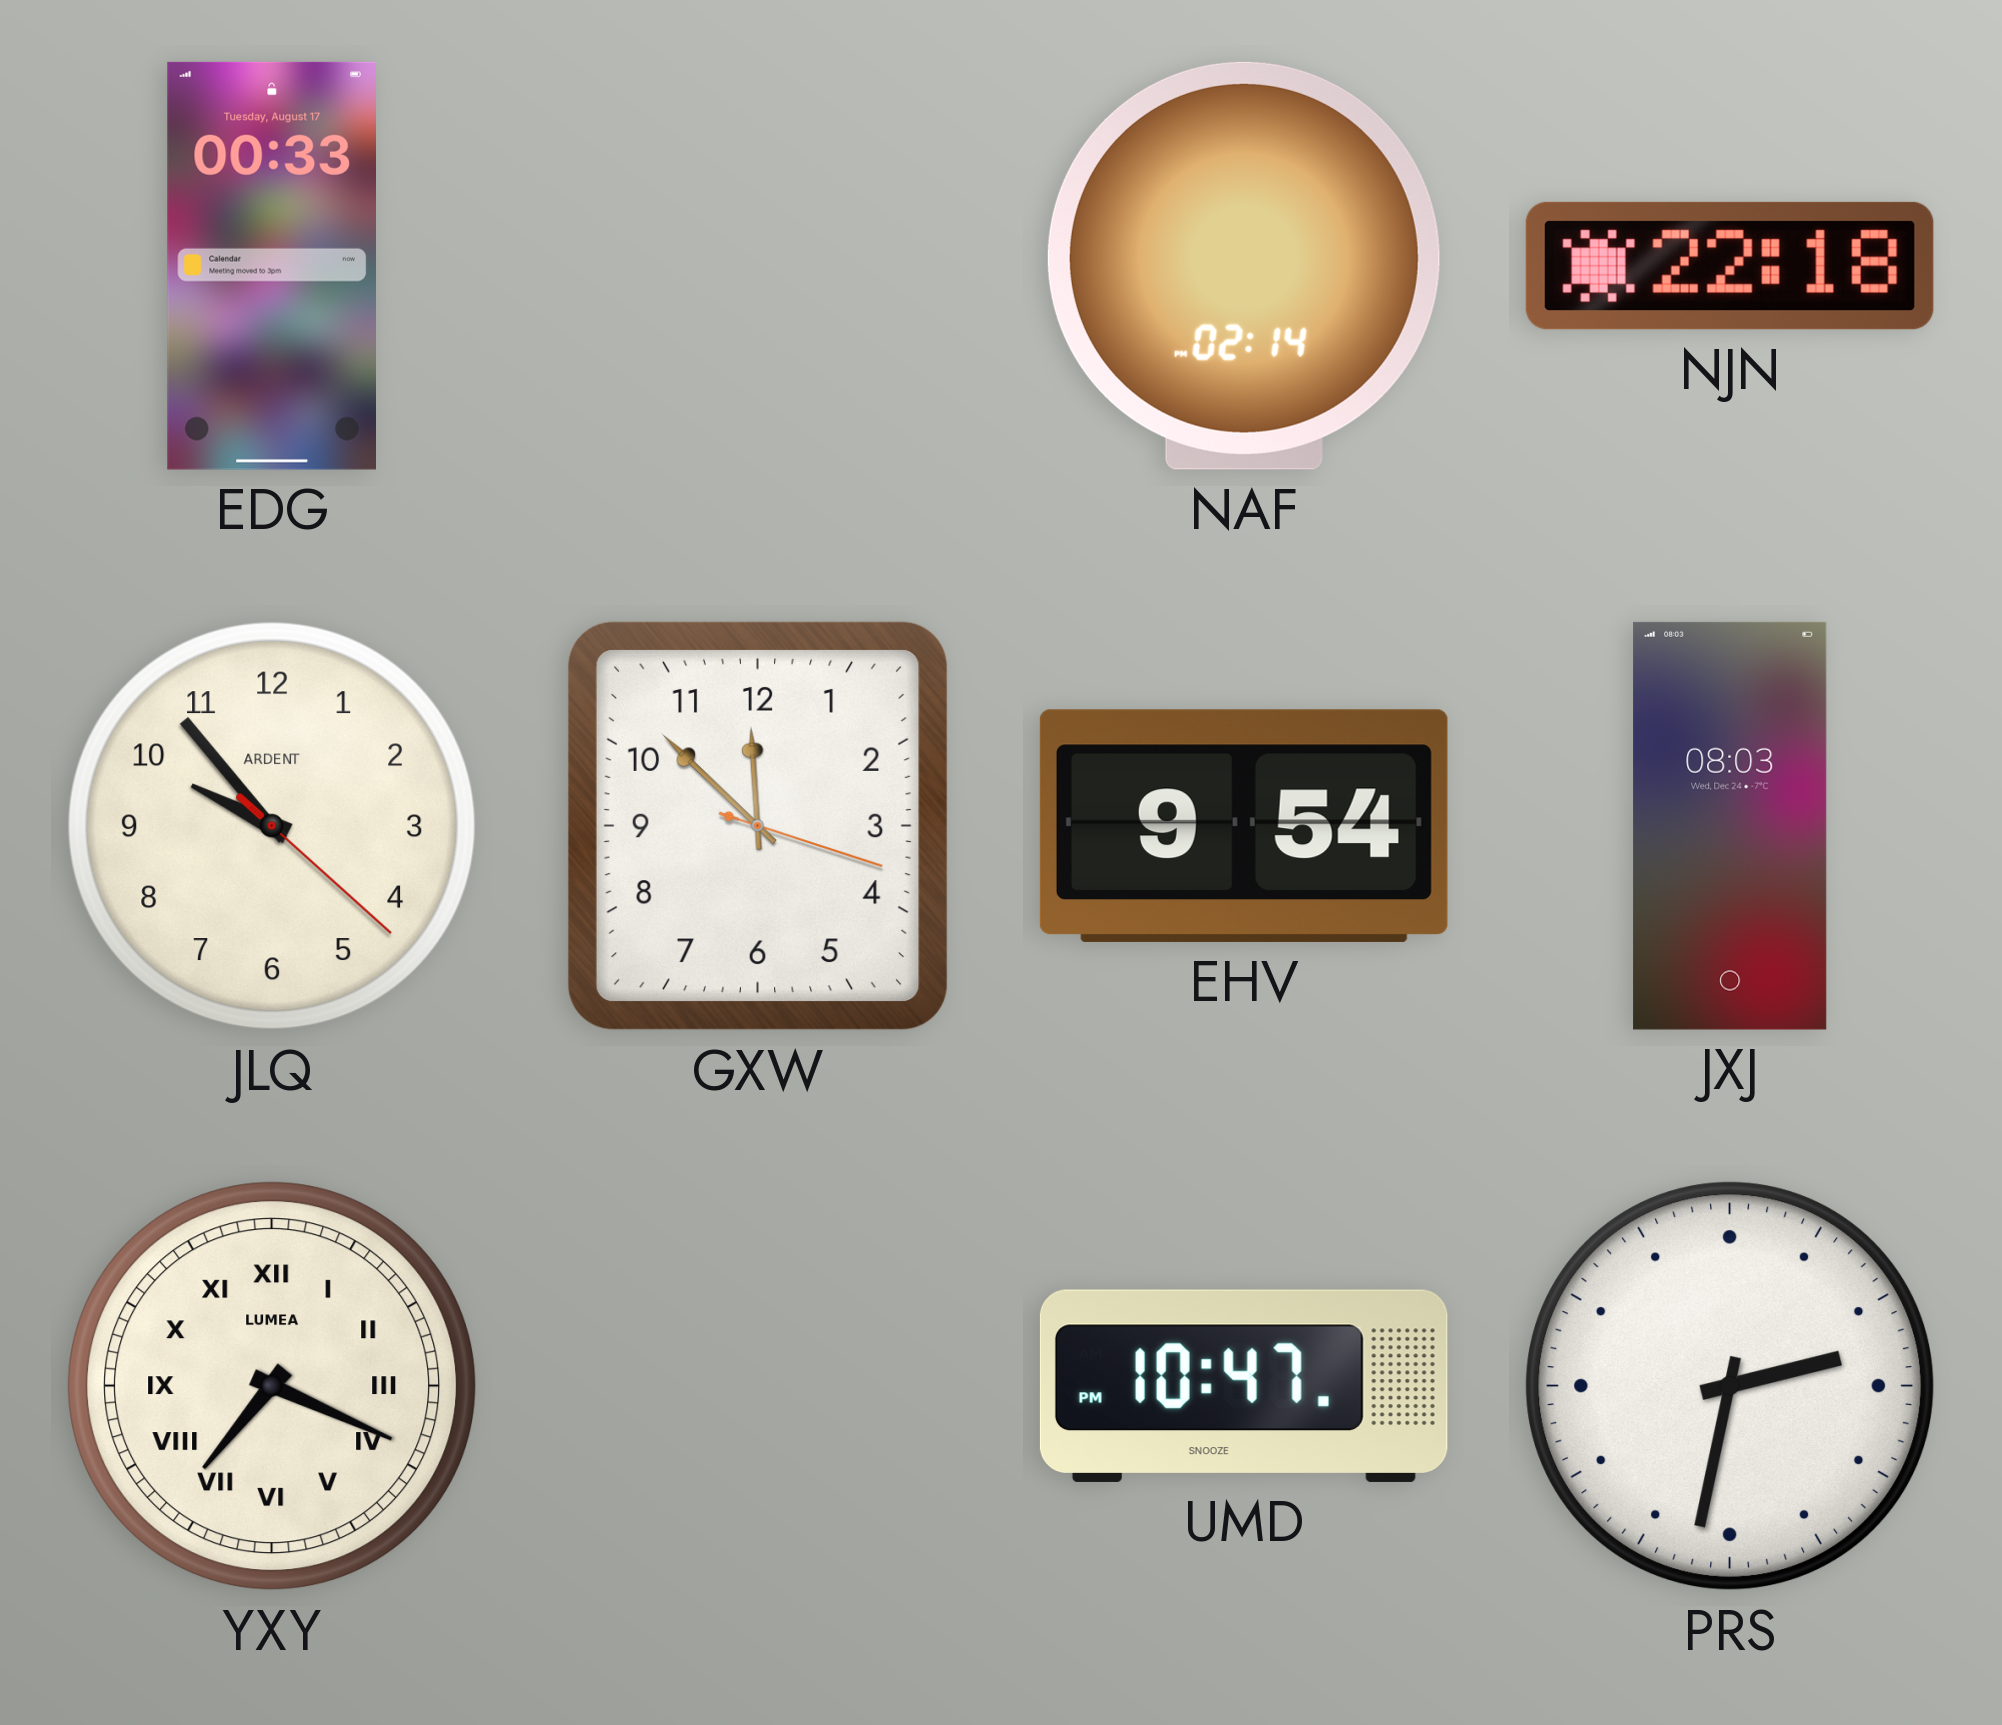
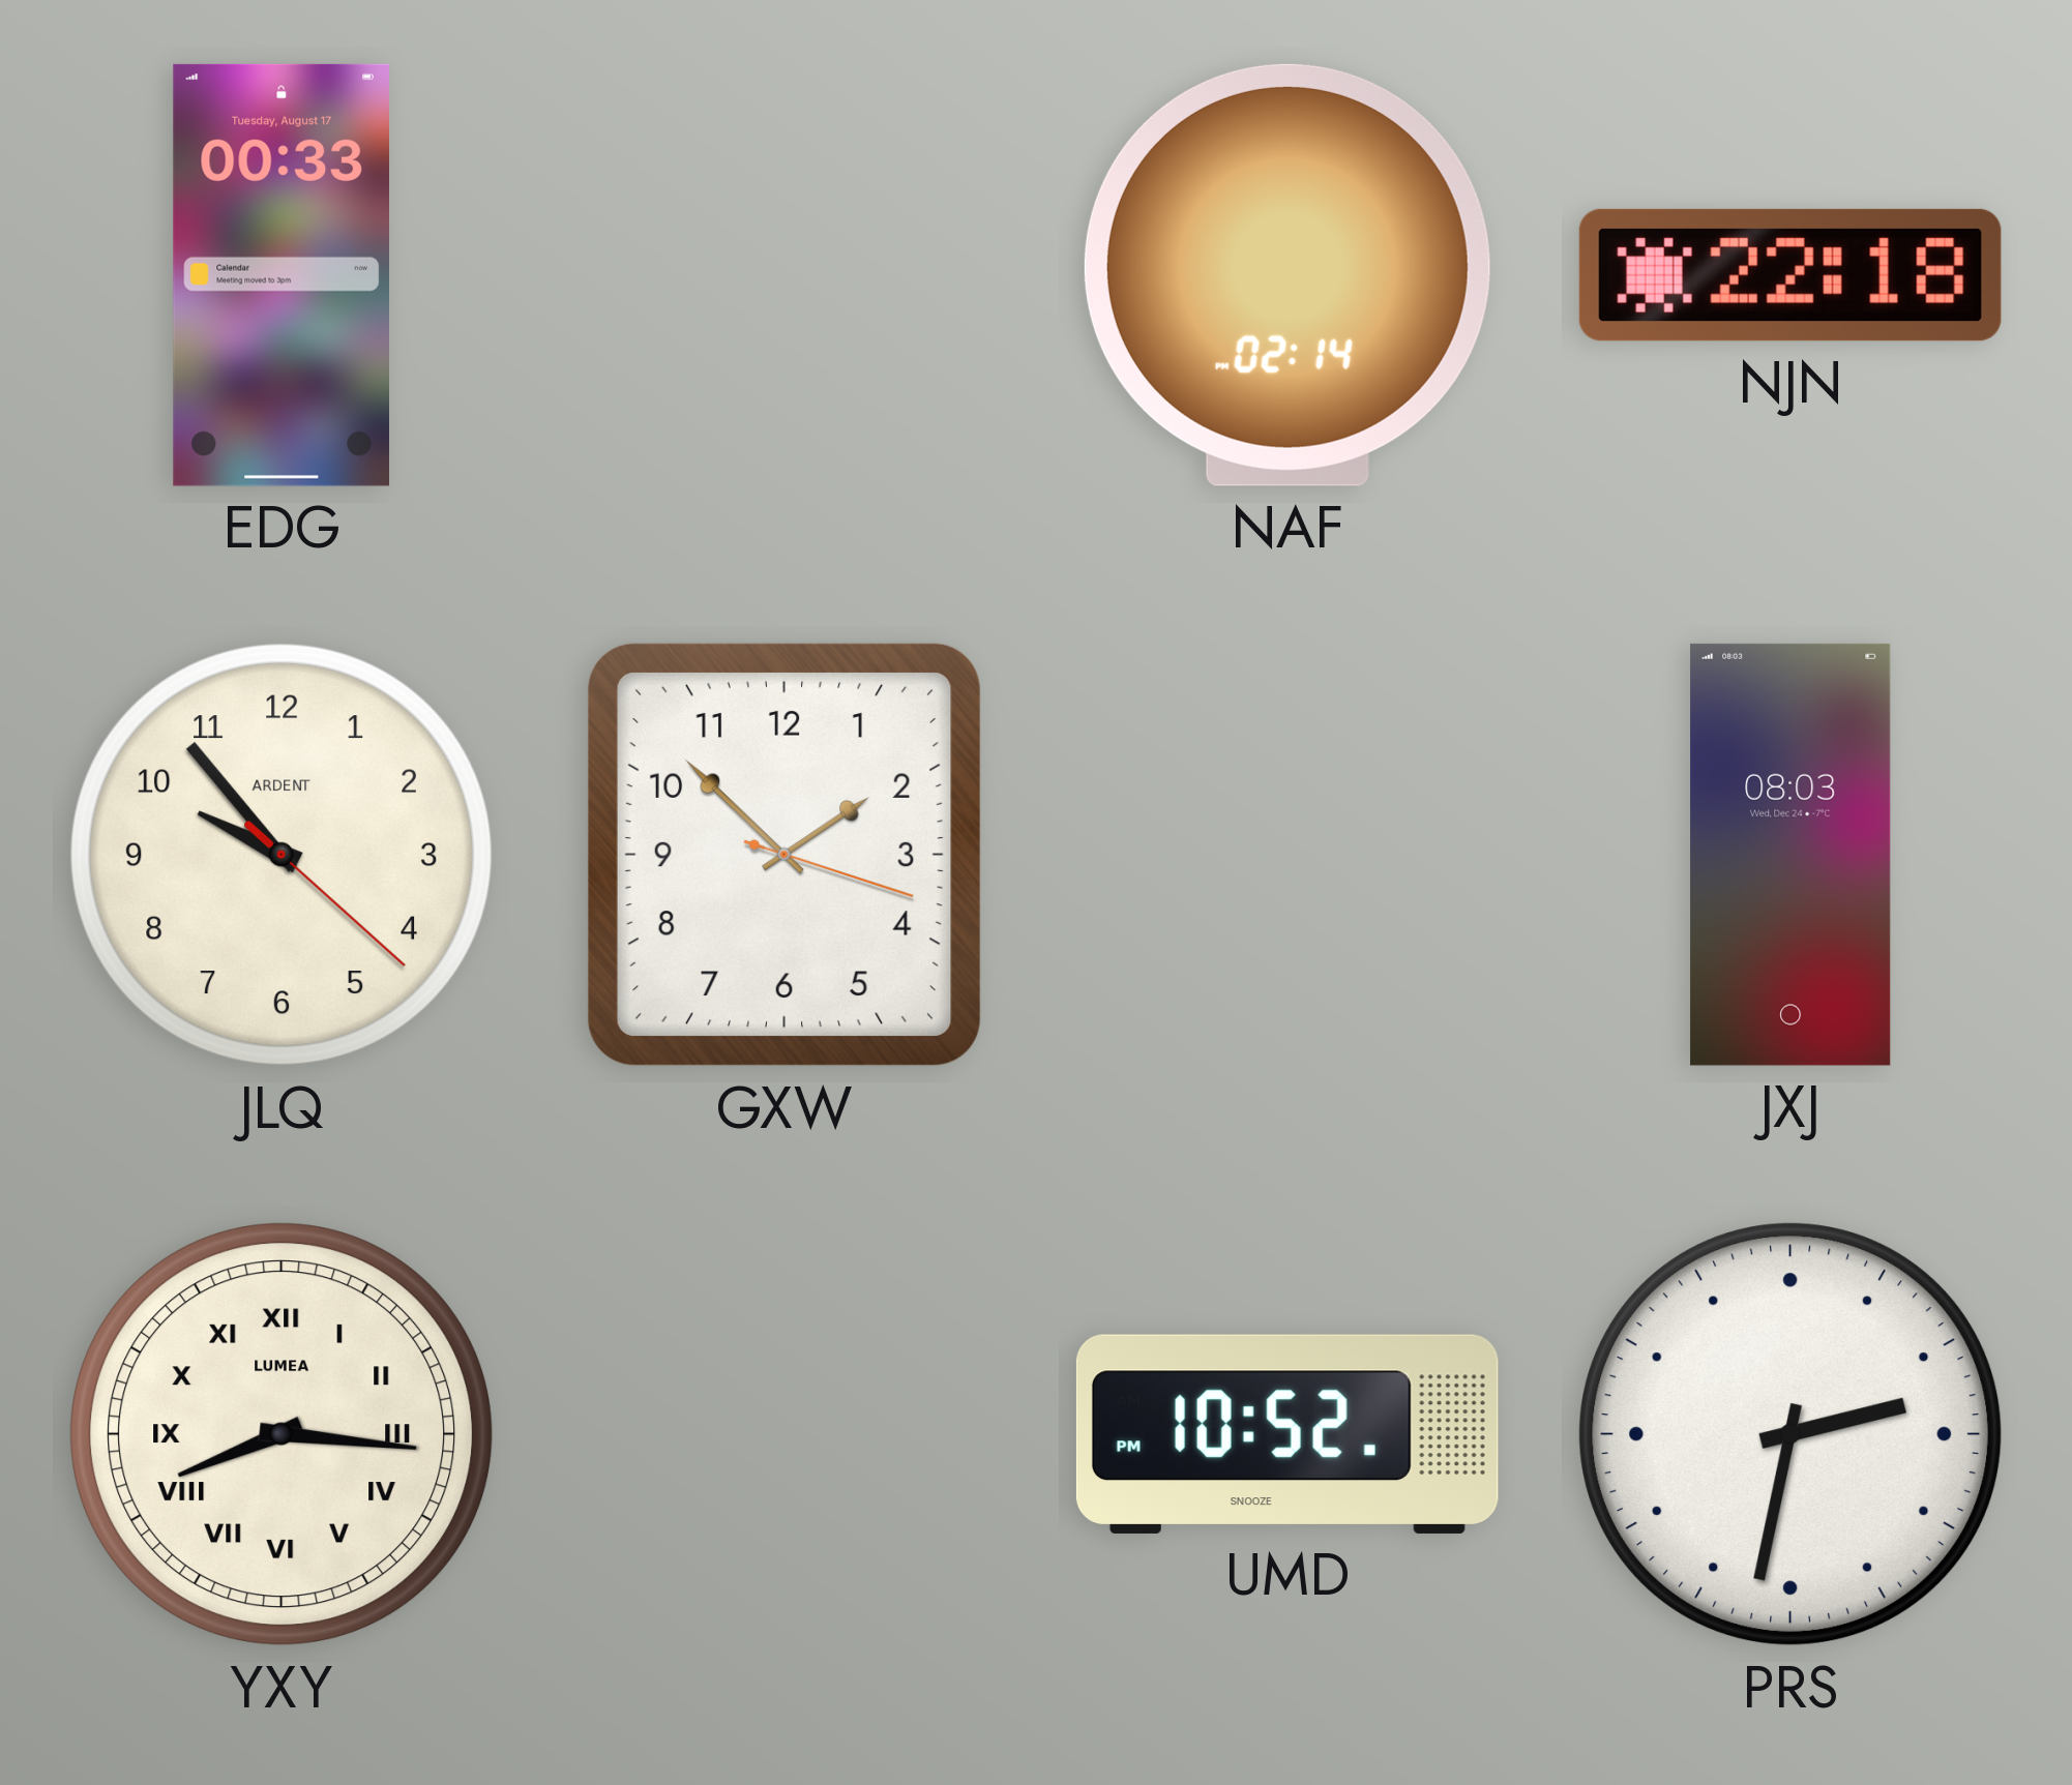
GXW: 11:52 -> 1:52
EHV: 9:54 -> none
YXY: 7:19 -> 8:16
UMD: 10:47 -> 10:52
